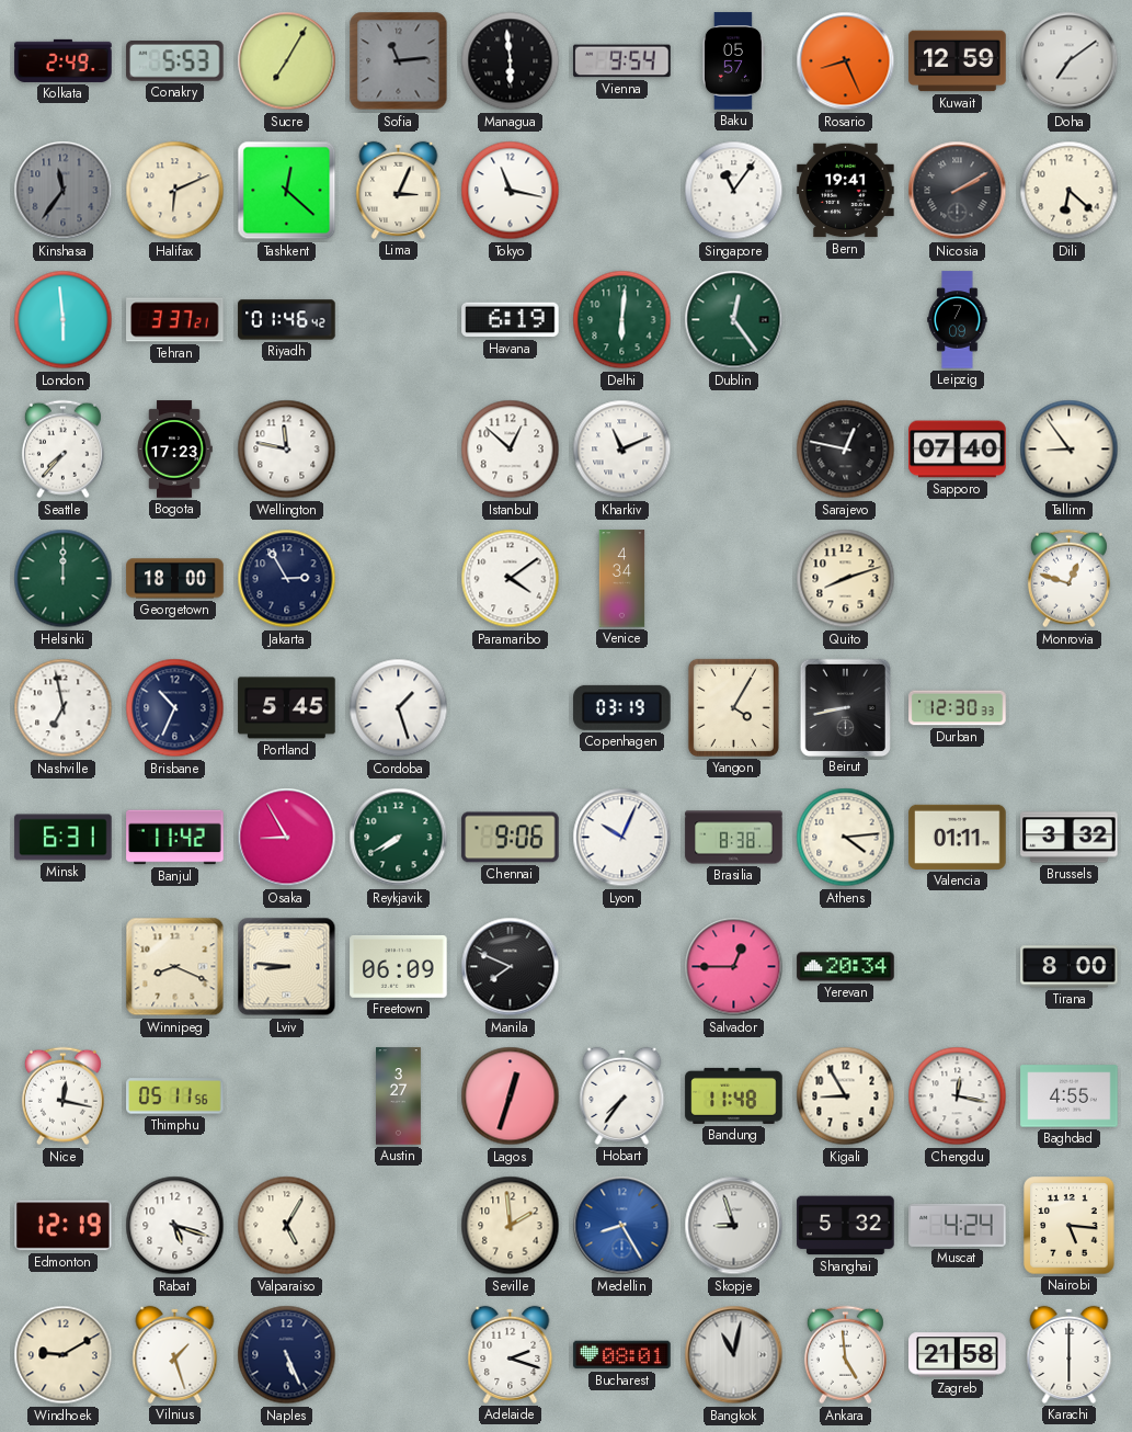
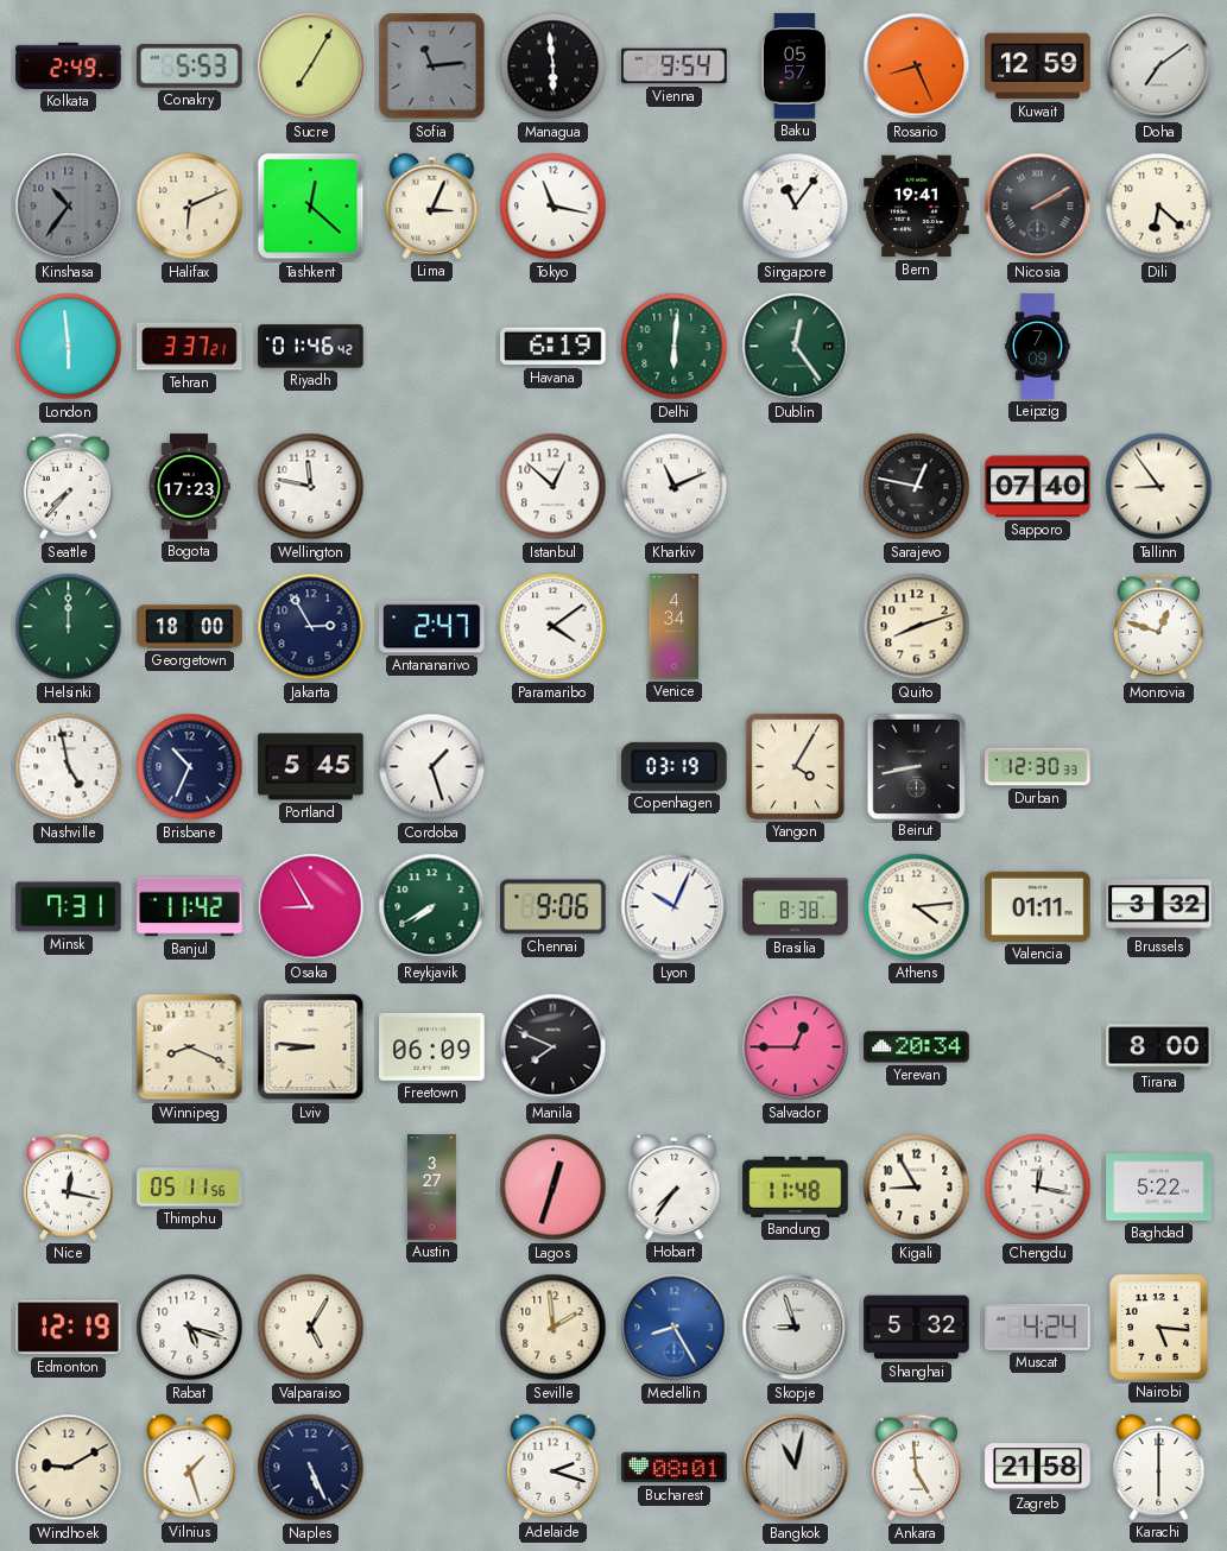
Kinshasa: 11:36 -> 10:36
Antananarivo: none -> 2:47
Nashville: 6:58 -> 4:58
Minsk: 6:31 -> 7:31
Baghdad: 4:55 -> 5:22
